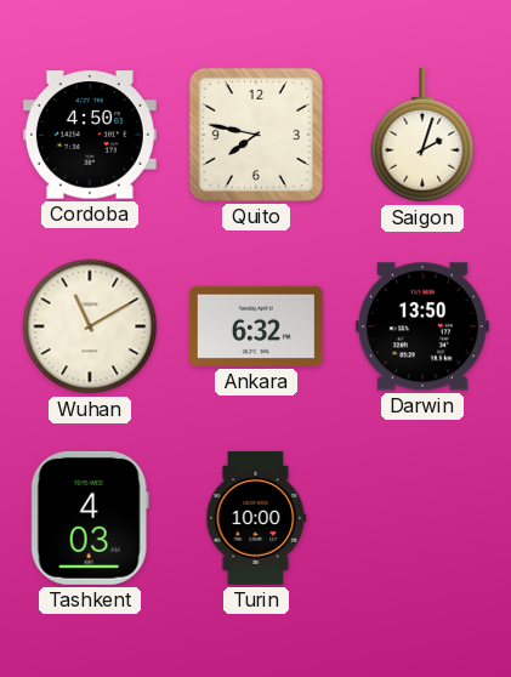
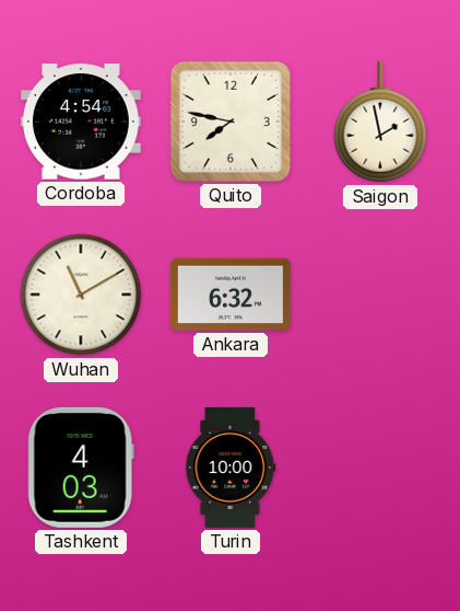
Cordoba: 4:50 -> 4:54
Saigon: 2:03 -> 1:58
Darwin: 13:50 -> none
